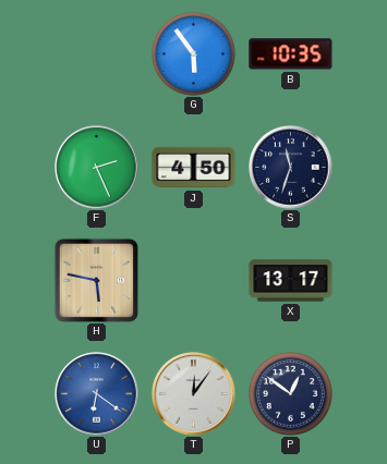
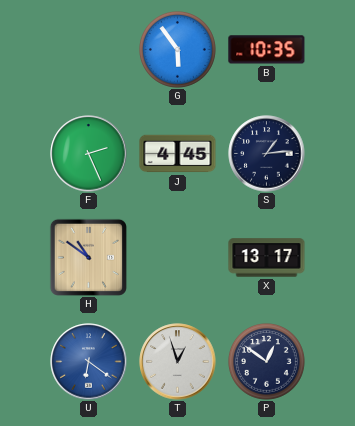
J: 4:50 -> 4:45
S: 11:33 -> 1:14
H: 5:47 -> 10:51
T: 12:06 -> 12:57
